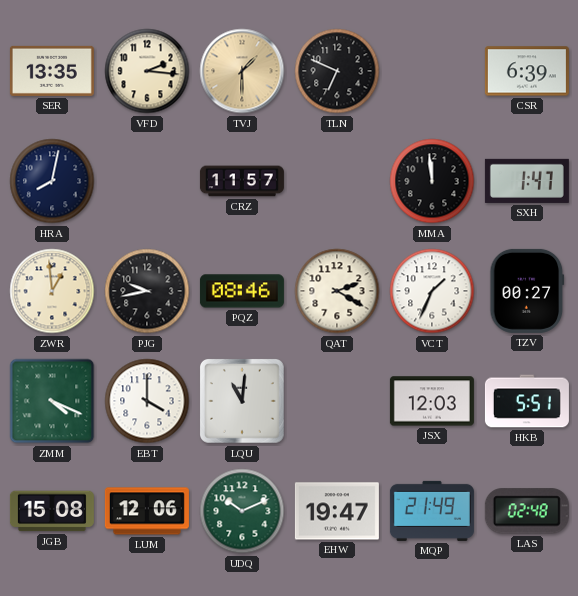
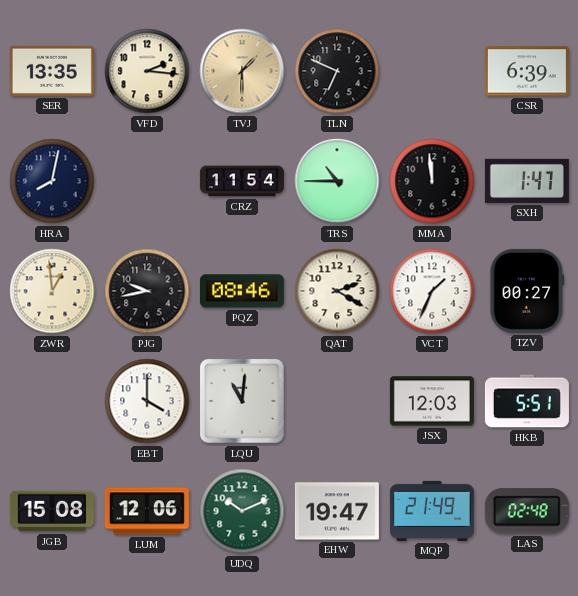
CRZ: 11:57 -> 11:54
TRS: none -> 10:45
ZMM: 4:19 -> none
